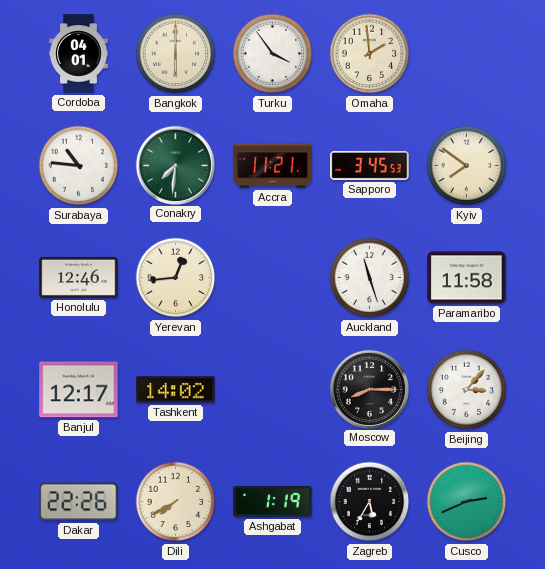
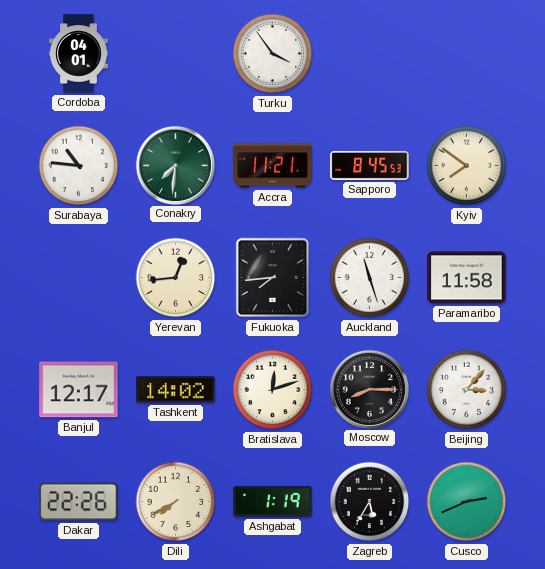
Bangkok: 6:00 -> none
Omaha: 1:59 -> none
Sapporo: 3:45 -> 8:45
Honolulu: 12:46 -> none
Fukuoka: none -> 7:44
Bratislava: none -> 12:12
